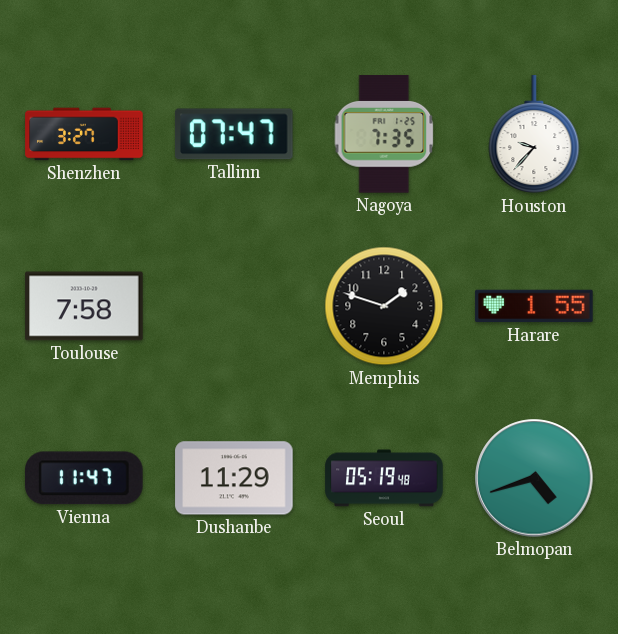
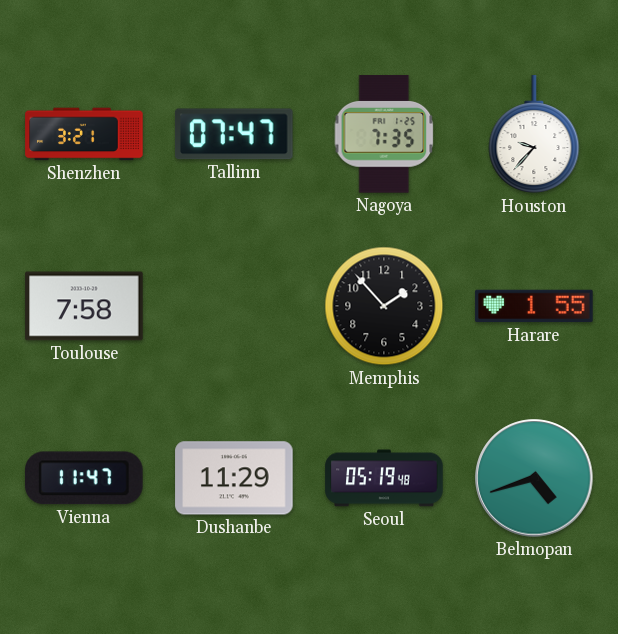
Shenzhen: 3:27 -> 3:21
Memphis: 1:48 -> 1:53
